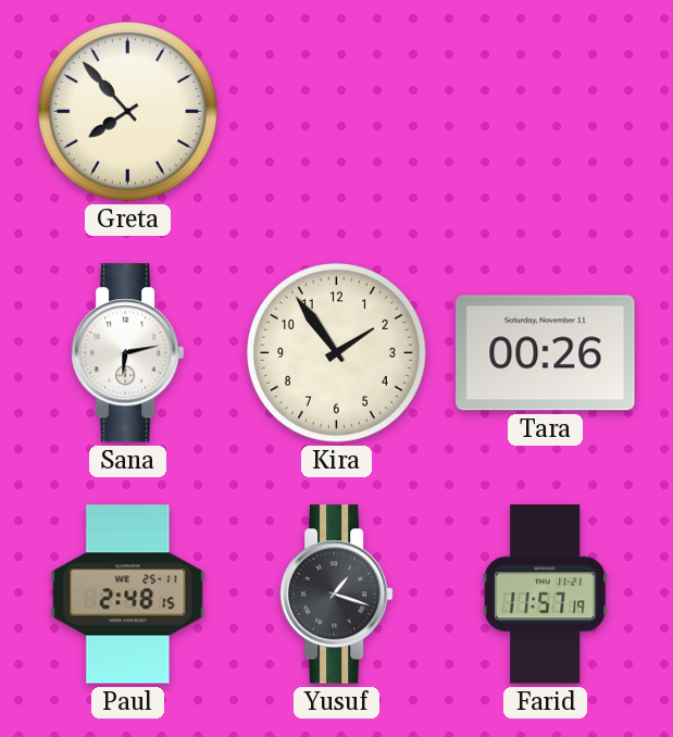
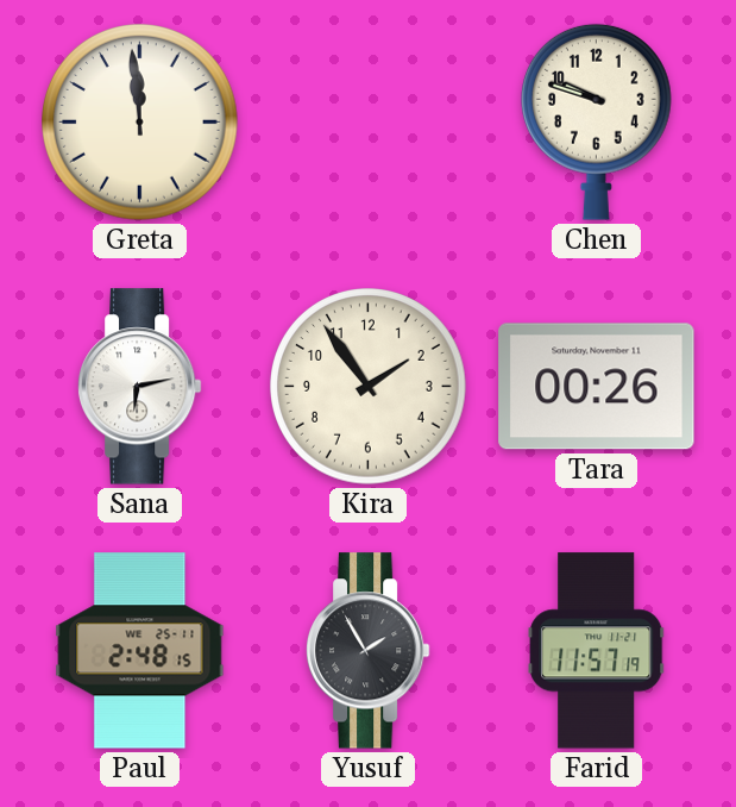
Greta: 7:53 -> 11:59
Chen: none -> 9:48
Yusuf: 1:18 -> 1:55
